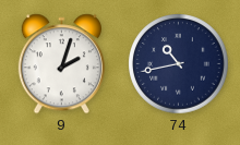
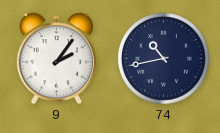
9: 2:03 -> 2:06
